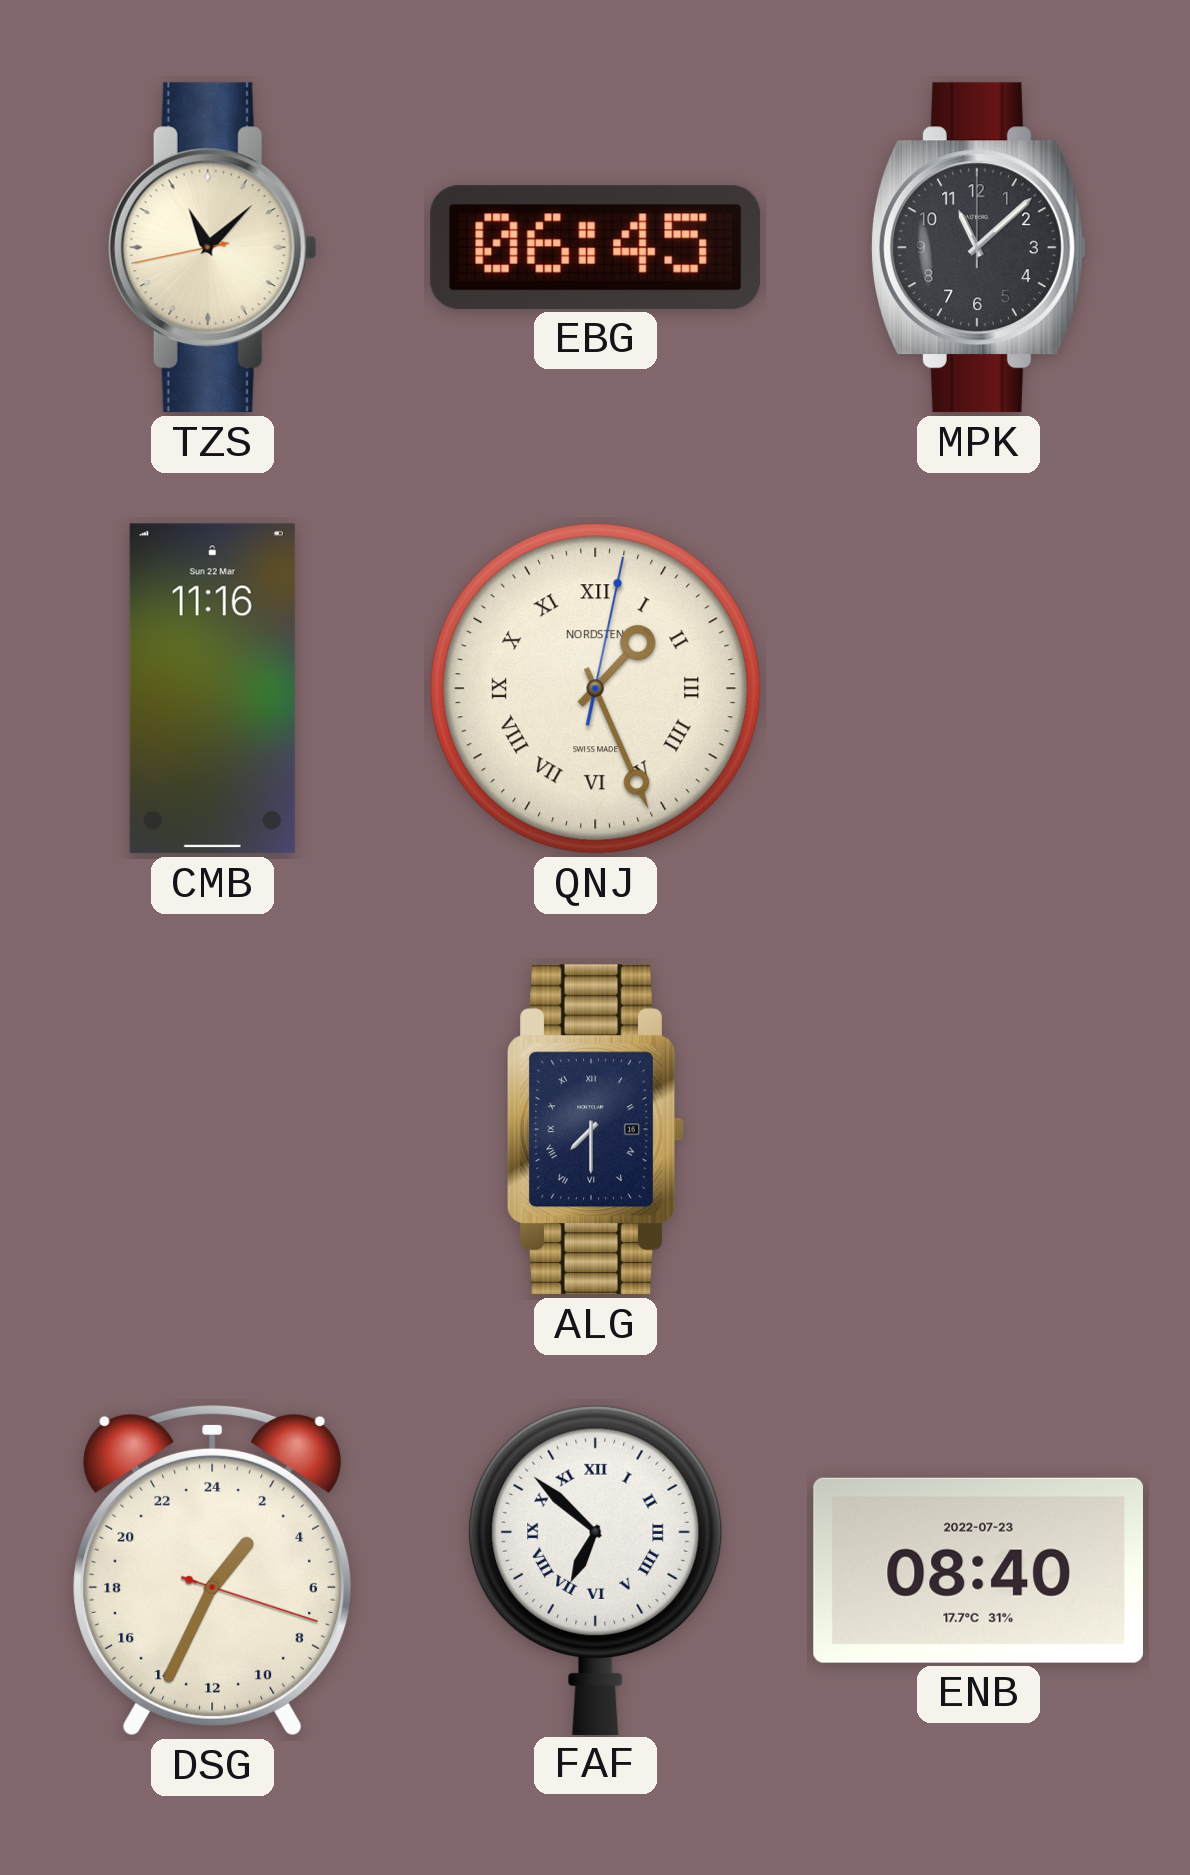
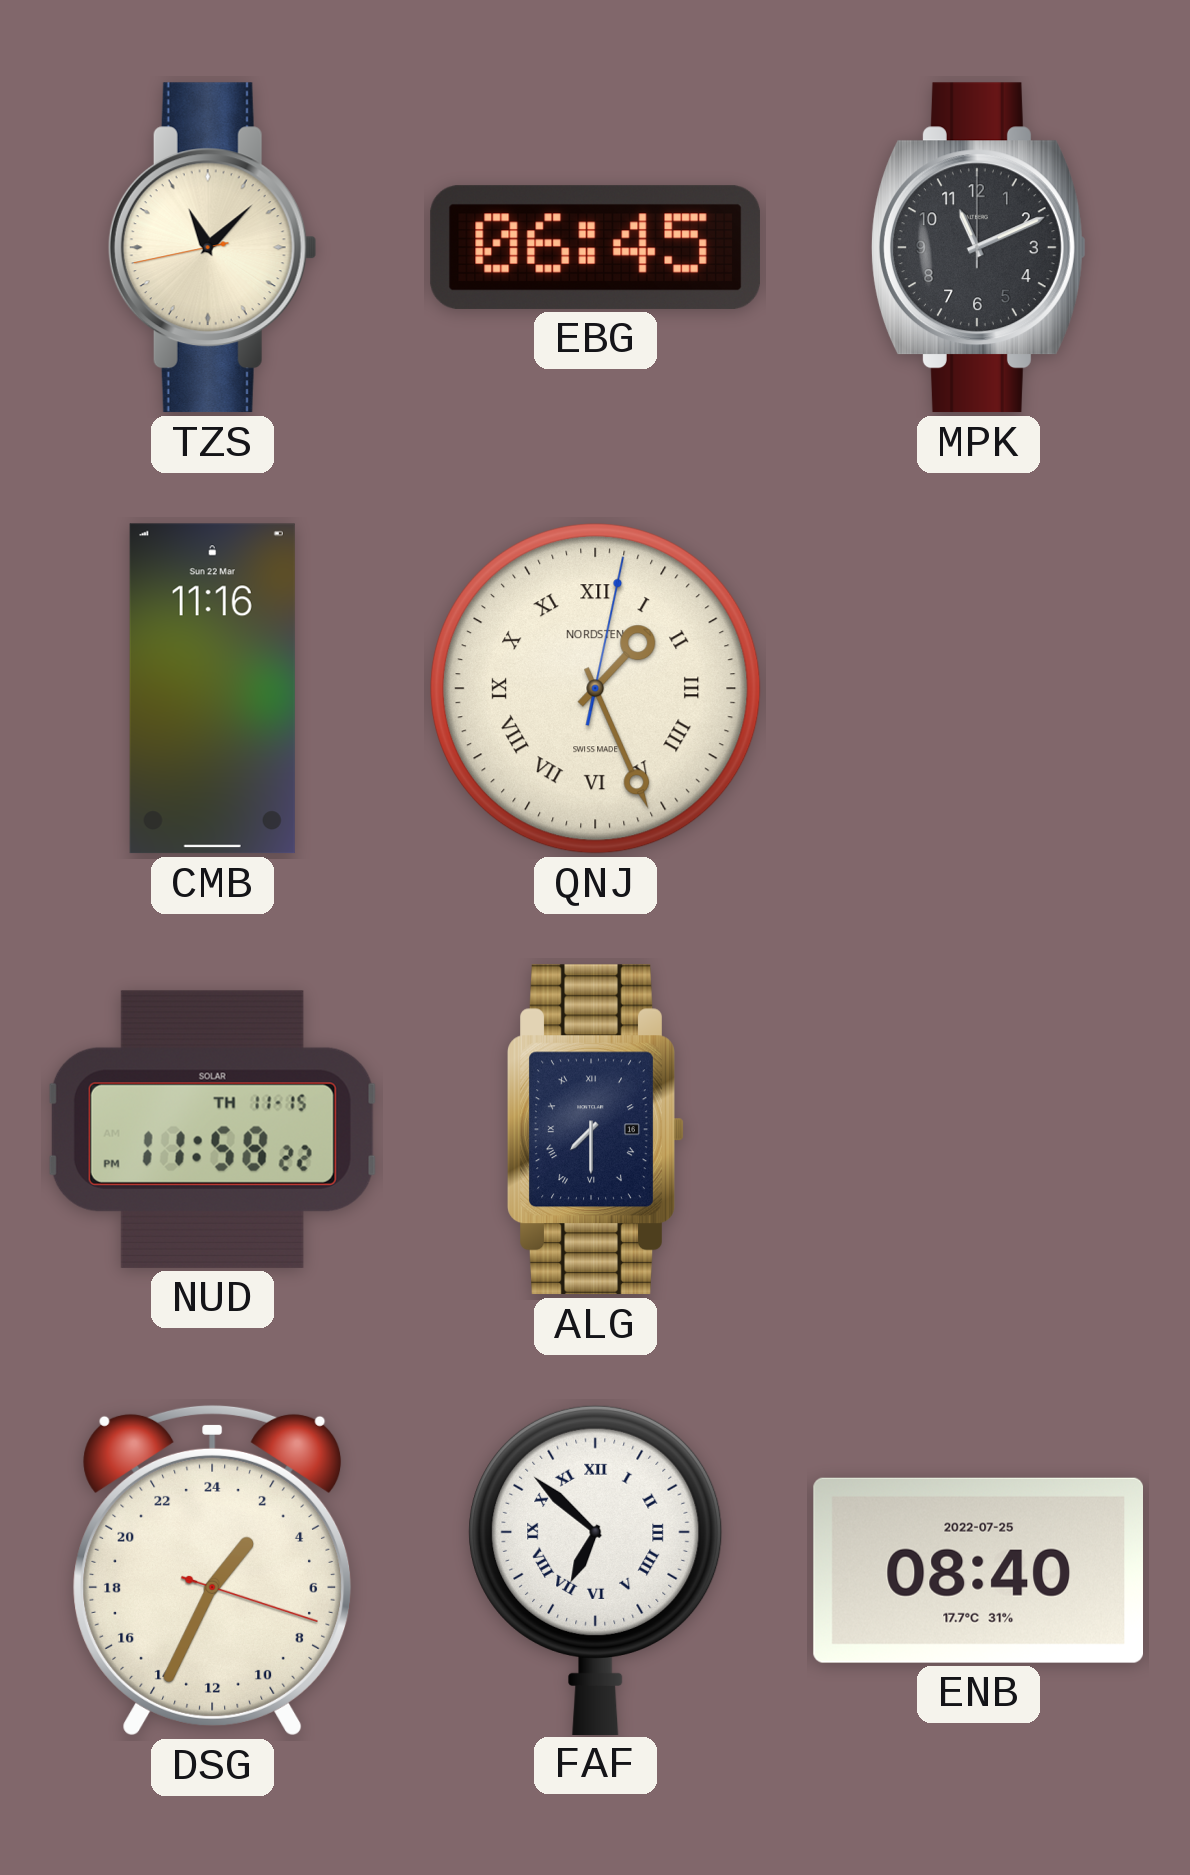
MPK: 11:08 -> 11:11
NUD: none -> 11:58
ENB date: 2022-07-23 -> 2022-07-25
